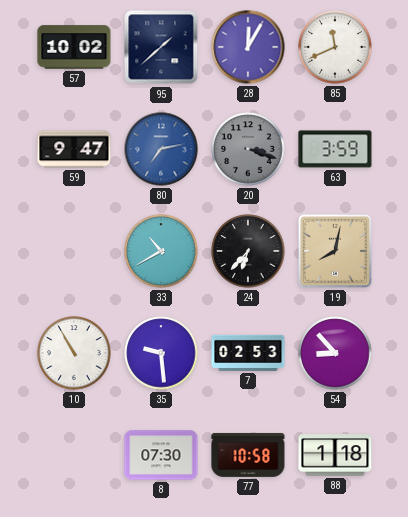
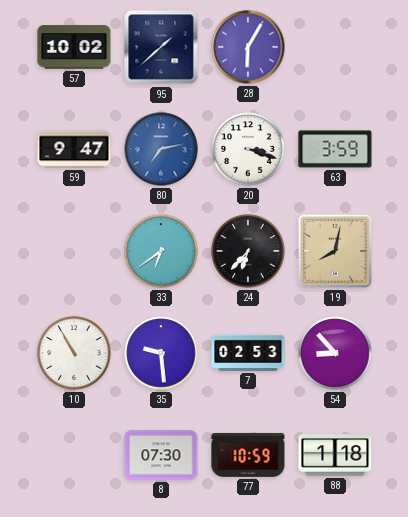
28: 12:05 -> 6:05
85: 11:41 -> none
20 dial: grey -> white
33: 10:40 -> 6:39
77: 10:58 -> 10:59
